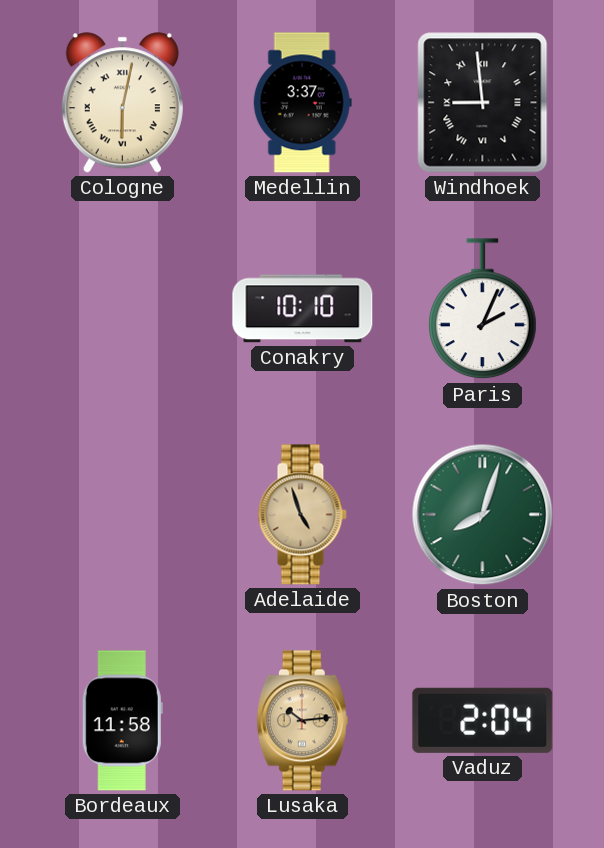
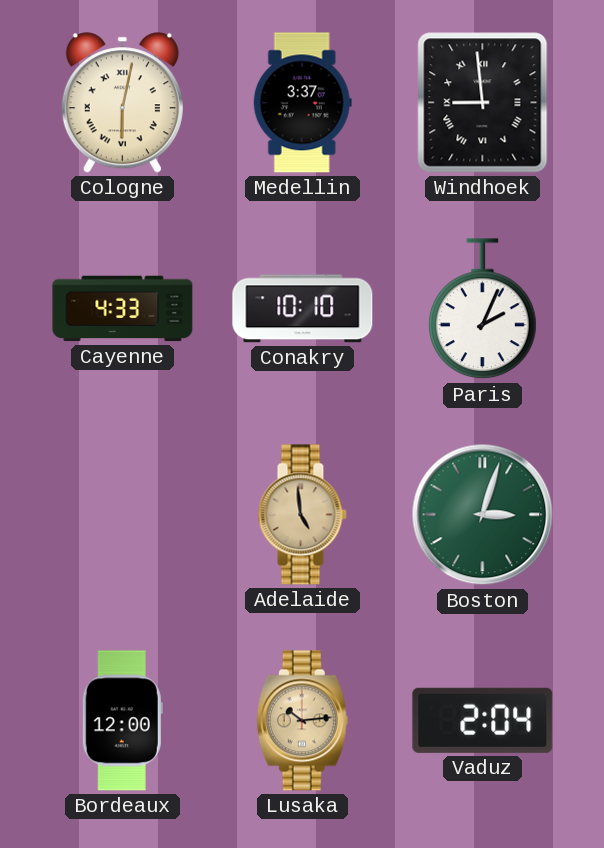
Cayenne: none -> 4:33
Adelaide: 4:57 -> 4:59
Boston: 8:03 -> 3:03
Bordeaux: 11:58 -> 12:00
